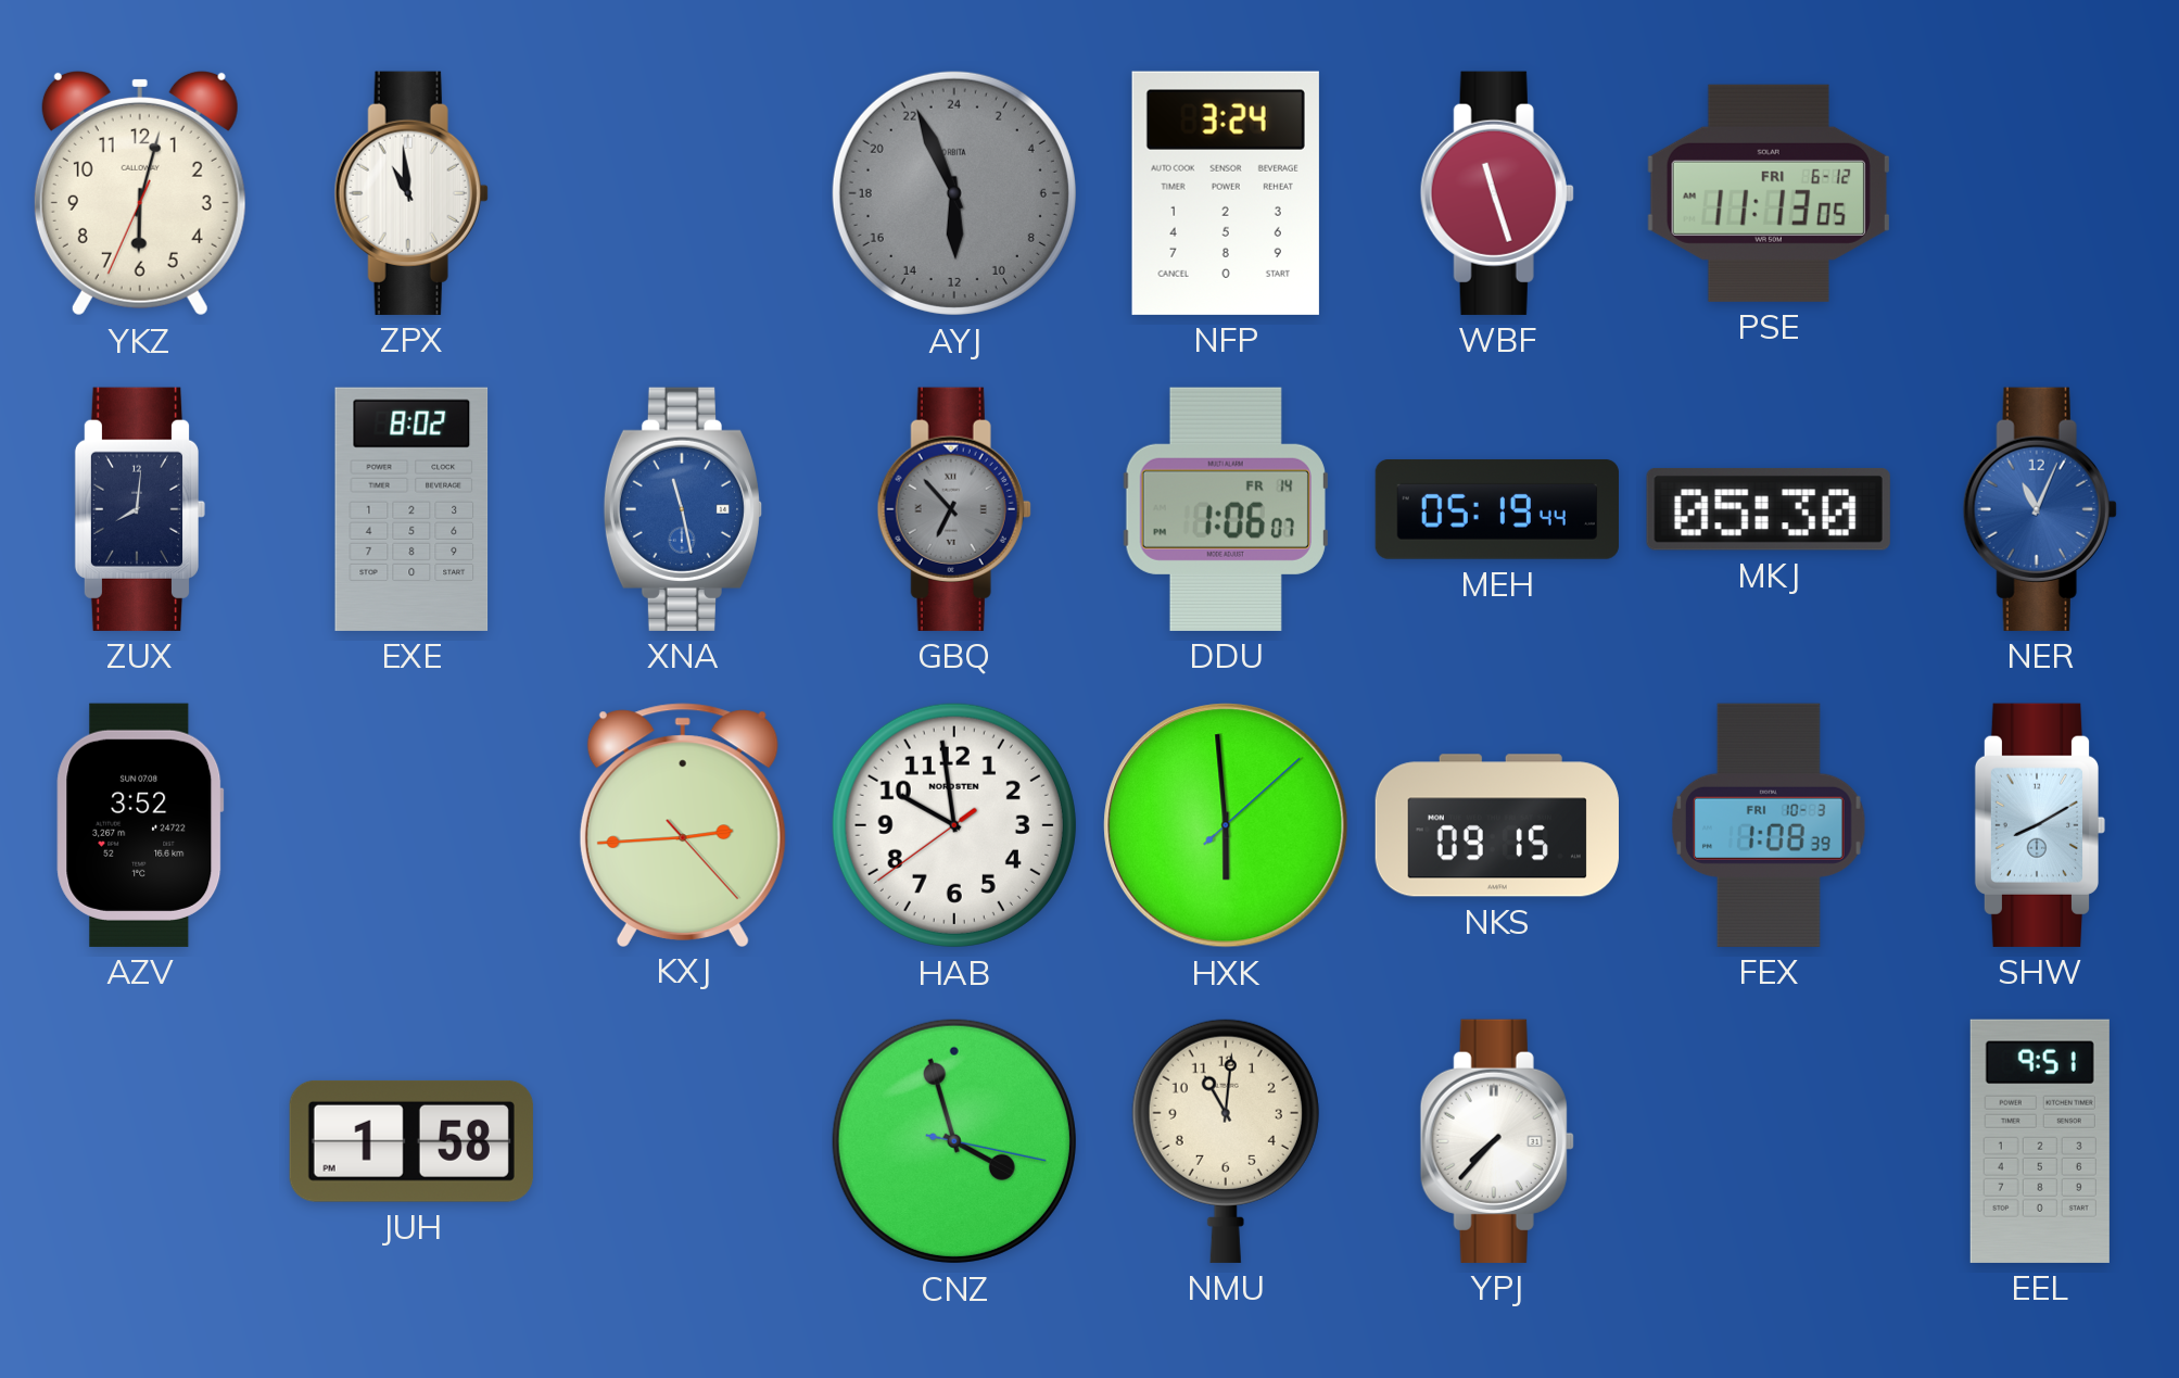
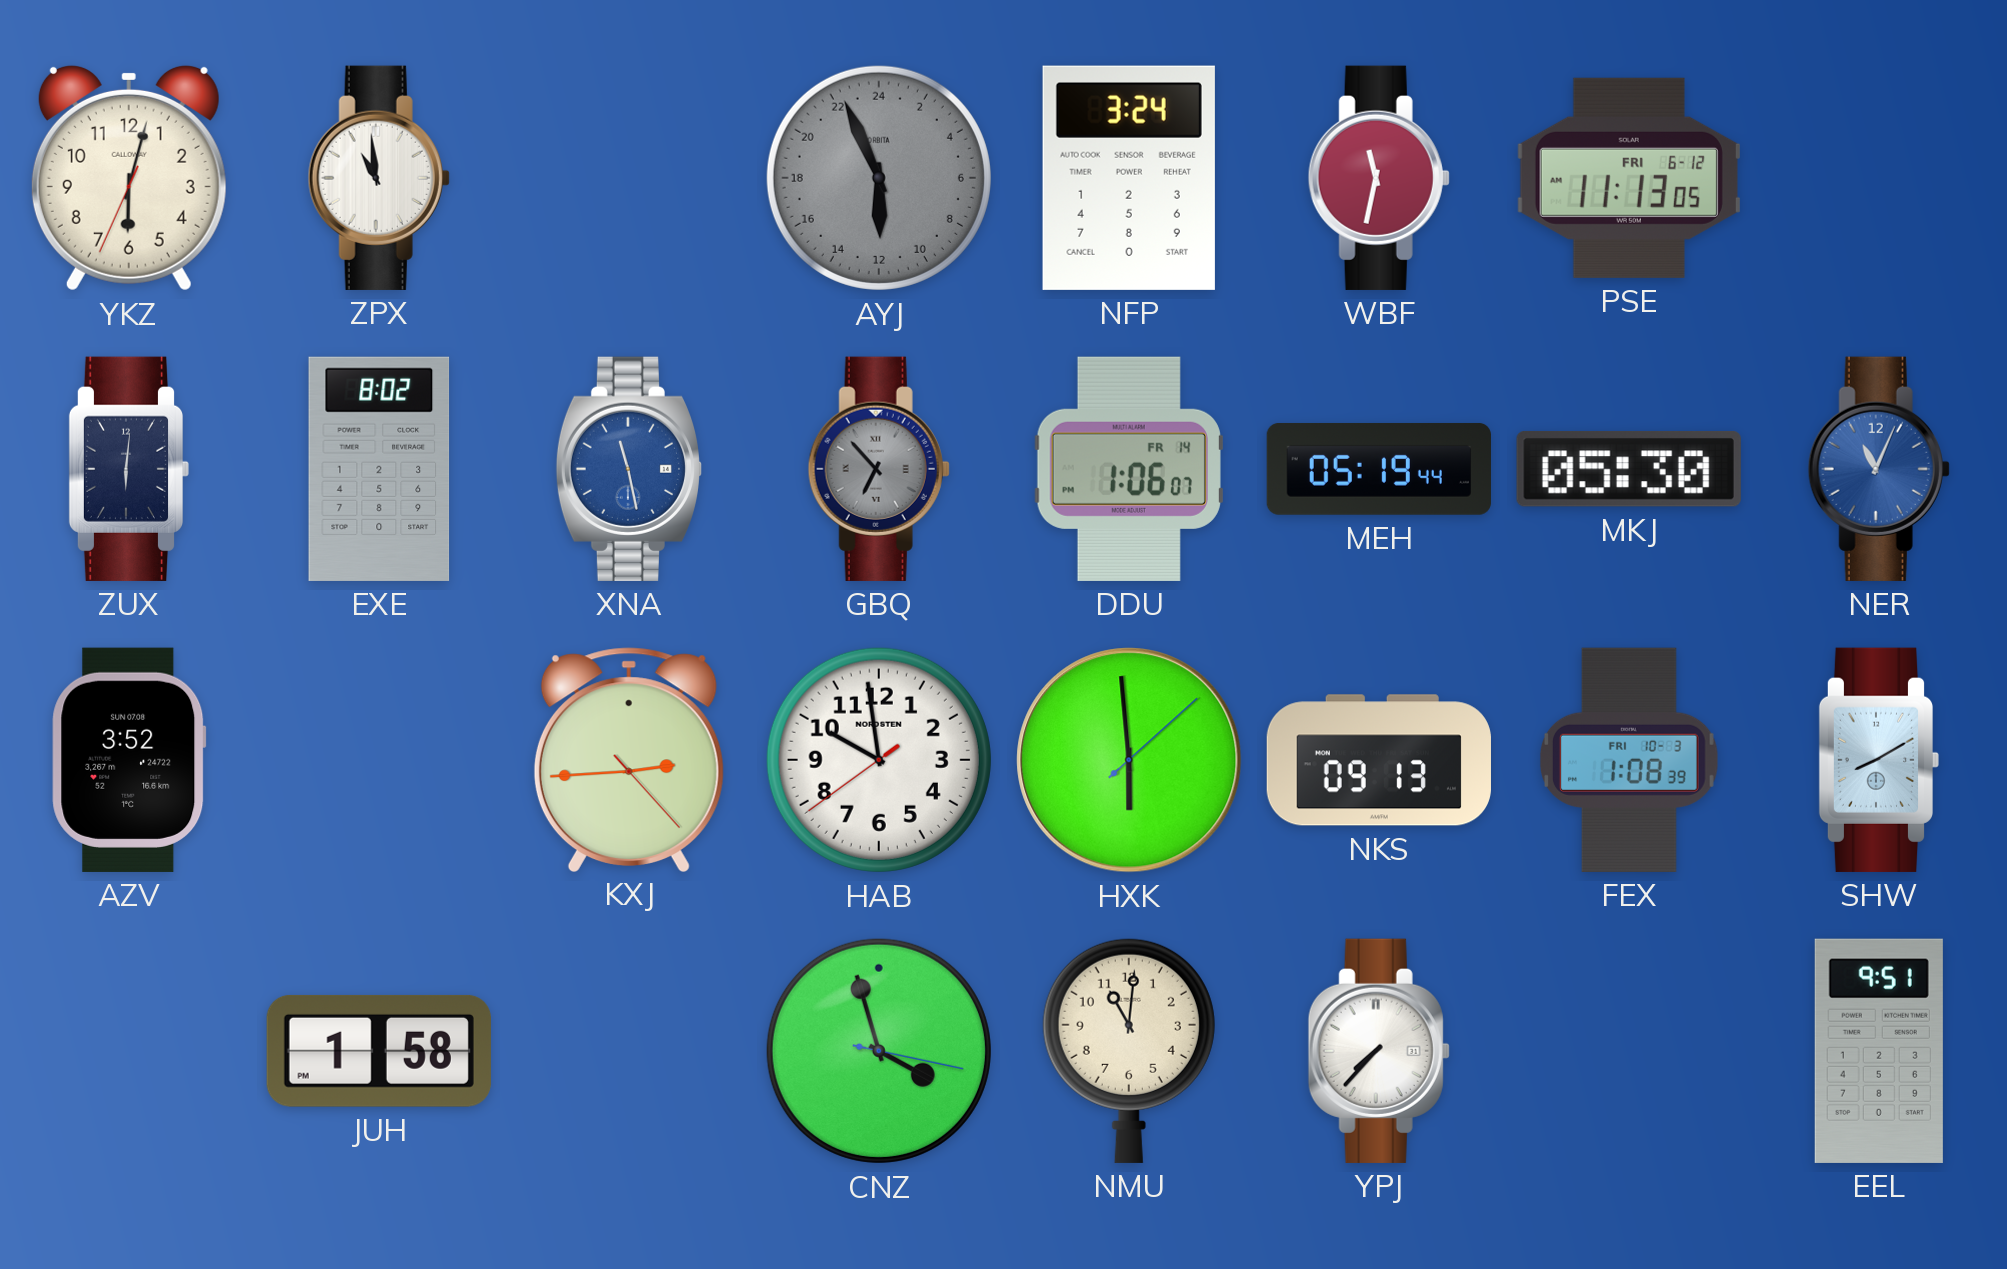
WBF: 11:27 -> 11:32
ZUX: 8:01 -> 6:01
NKS: 09:15 -> 09:13
